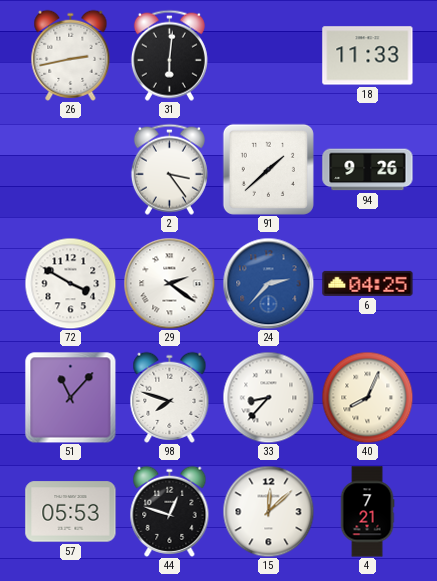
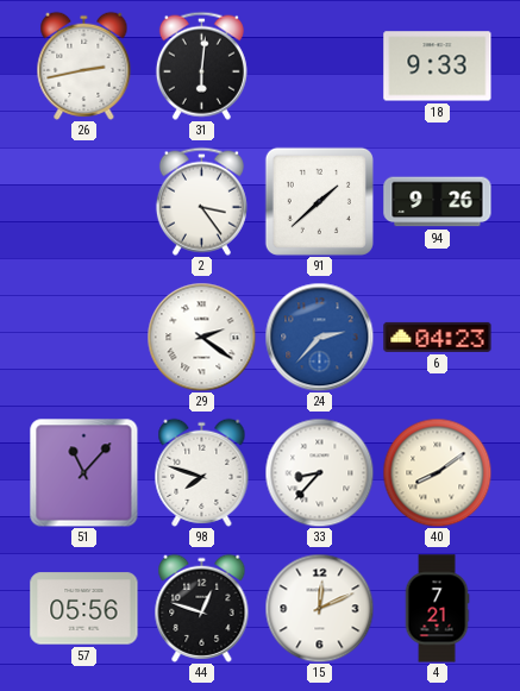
18: 11:33 -> 9:33
72: 3:50 -> none
6: 04:25 -> 04:23
40: 8:04 -> 8:09
57: 05:53 -> 05:56
15: 12:08 -> 12:11
